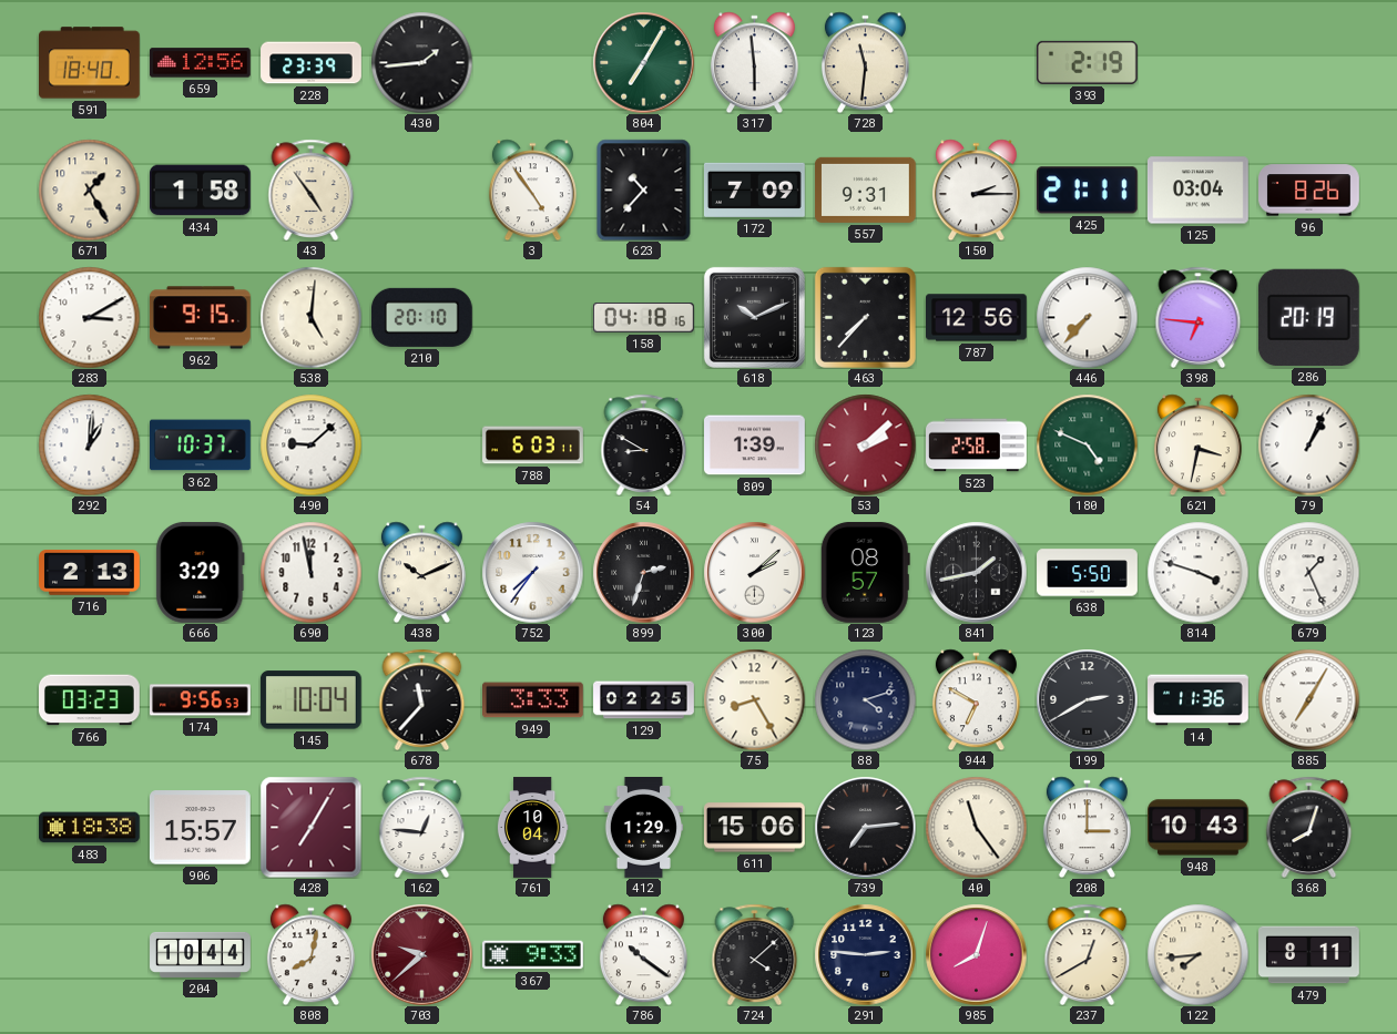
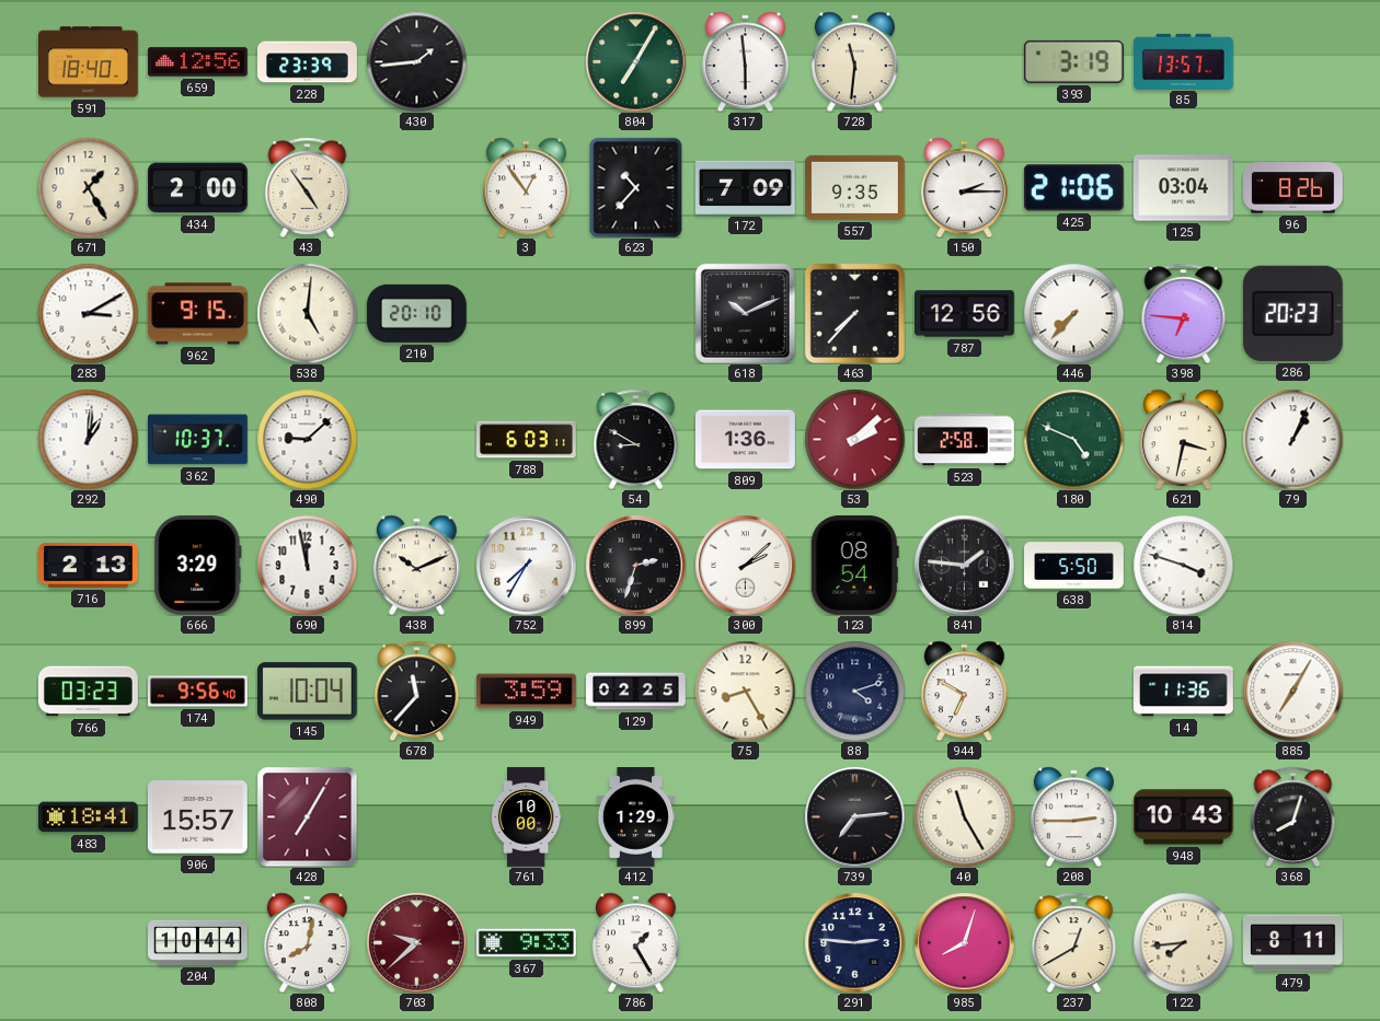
393: 2:19 -> 3:19
85: none -> 13:57
434: 1:58 -> 2:00
3: 4:54 -> 12:54
557: 9:31 -> 9:35
425: 21:11 -> 21:06
158: 04:18 -> none
286: 20:19 -> 20:23
809: 1:39 -> 1:36
752: 7:36 -> 7:35
123: 08:57 -> 08:54
841: 1:43 -> 1:46
679: 1:26 -> none
174: 9:56:53 -> 9:56:40
949: 3:33 -> 3:59
199: 2:40 -> none
483: 18:38 -> 18:41
162: 12:46 -> none
761: 10:04 -> 10:00
611: 15:06 -> none
40: 11:24 -> 11:25
208: 3:00 -> 2:45
786: 10:21 -> 1:25
724: 4:08 -> none
